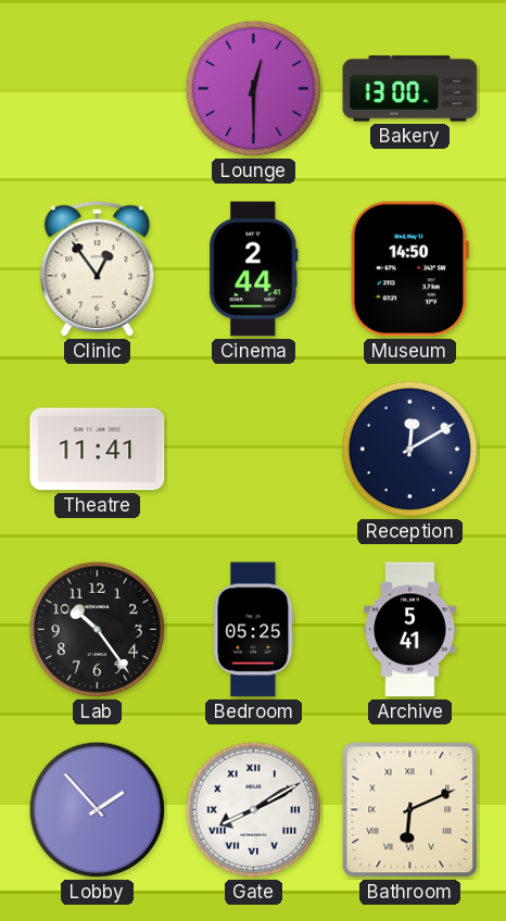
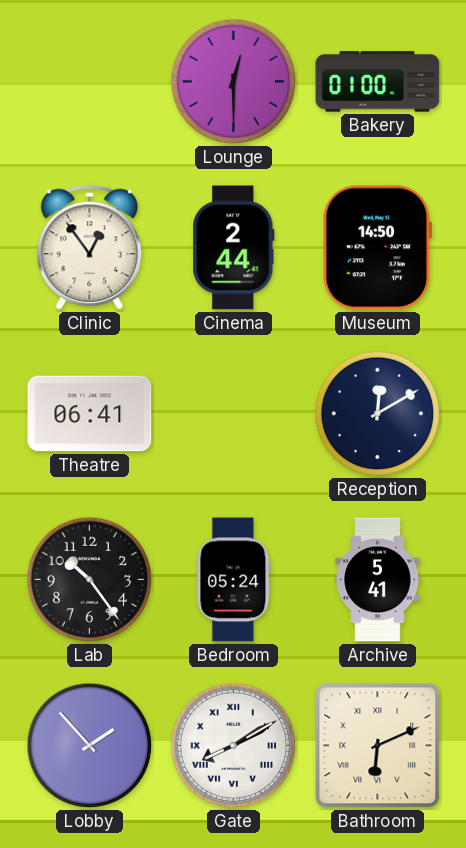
Bakery: 13:00 -> 01:00
Theatre: 11:41 -> 06:41
Bedroom: 05:25 -> 05:24
